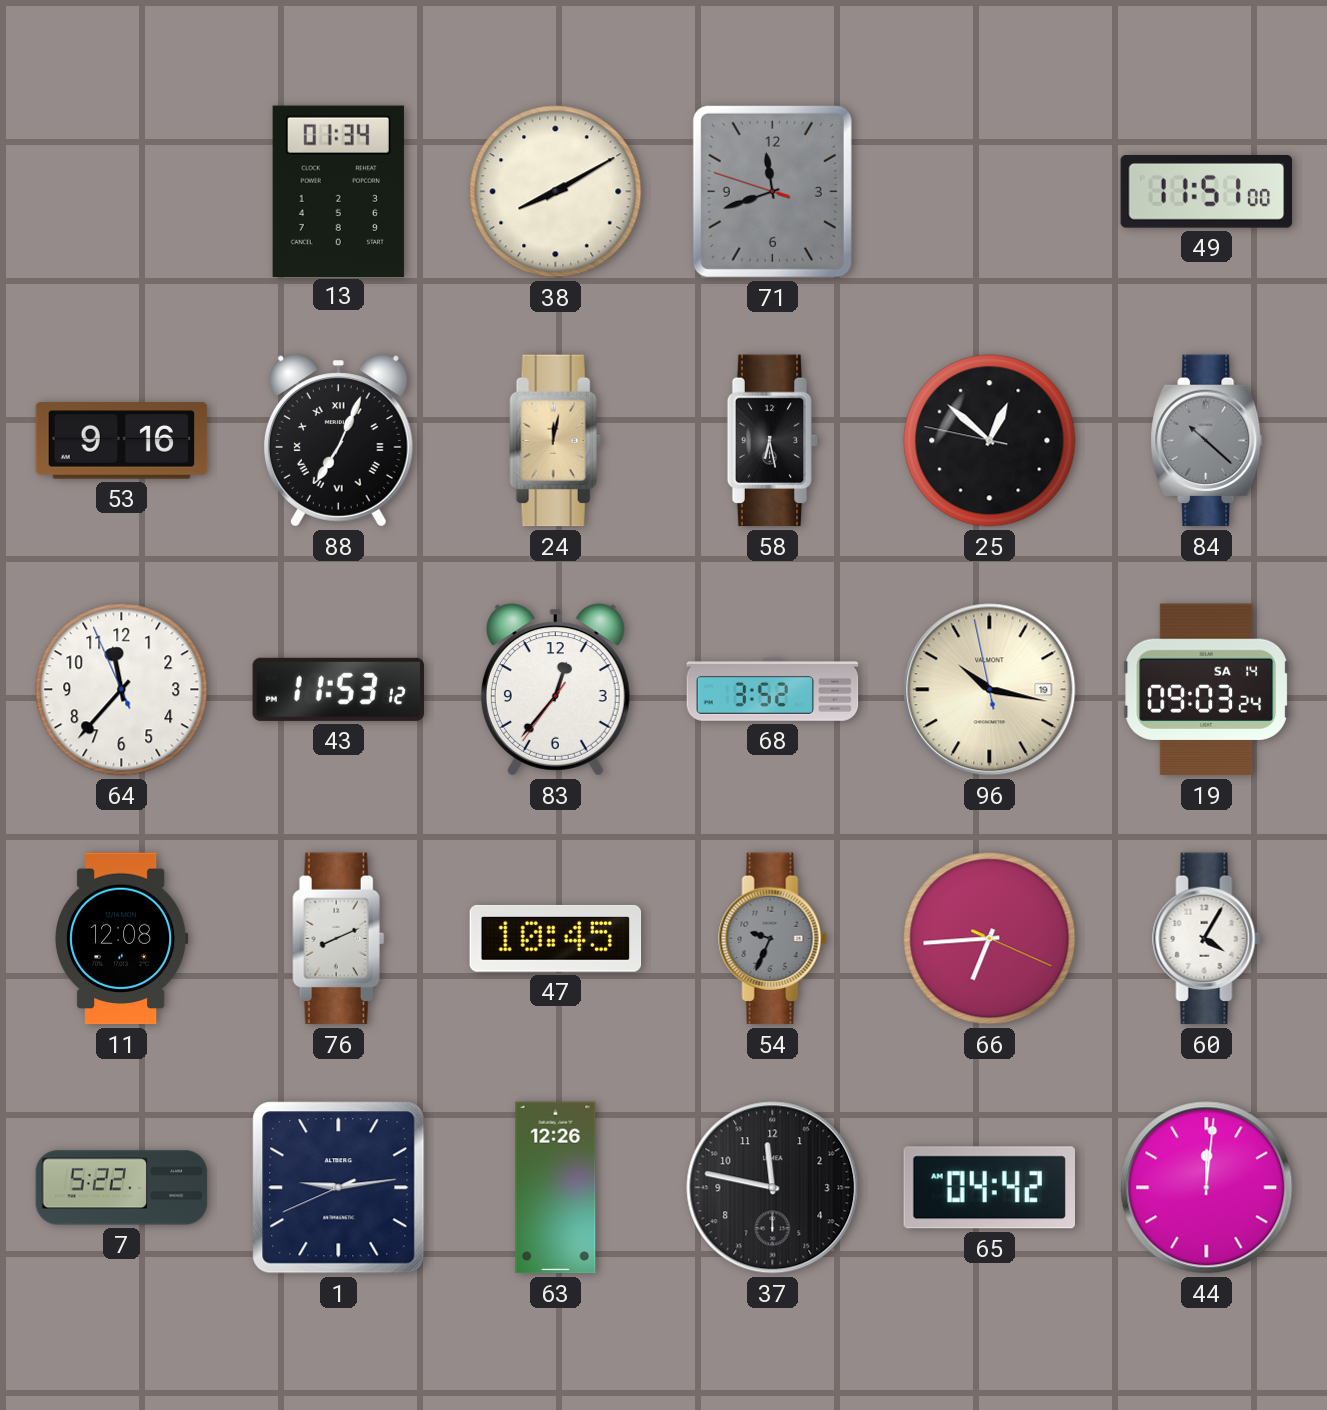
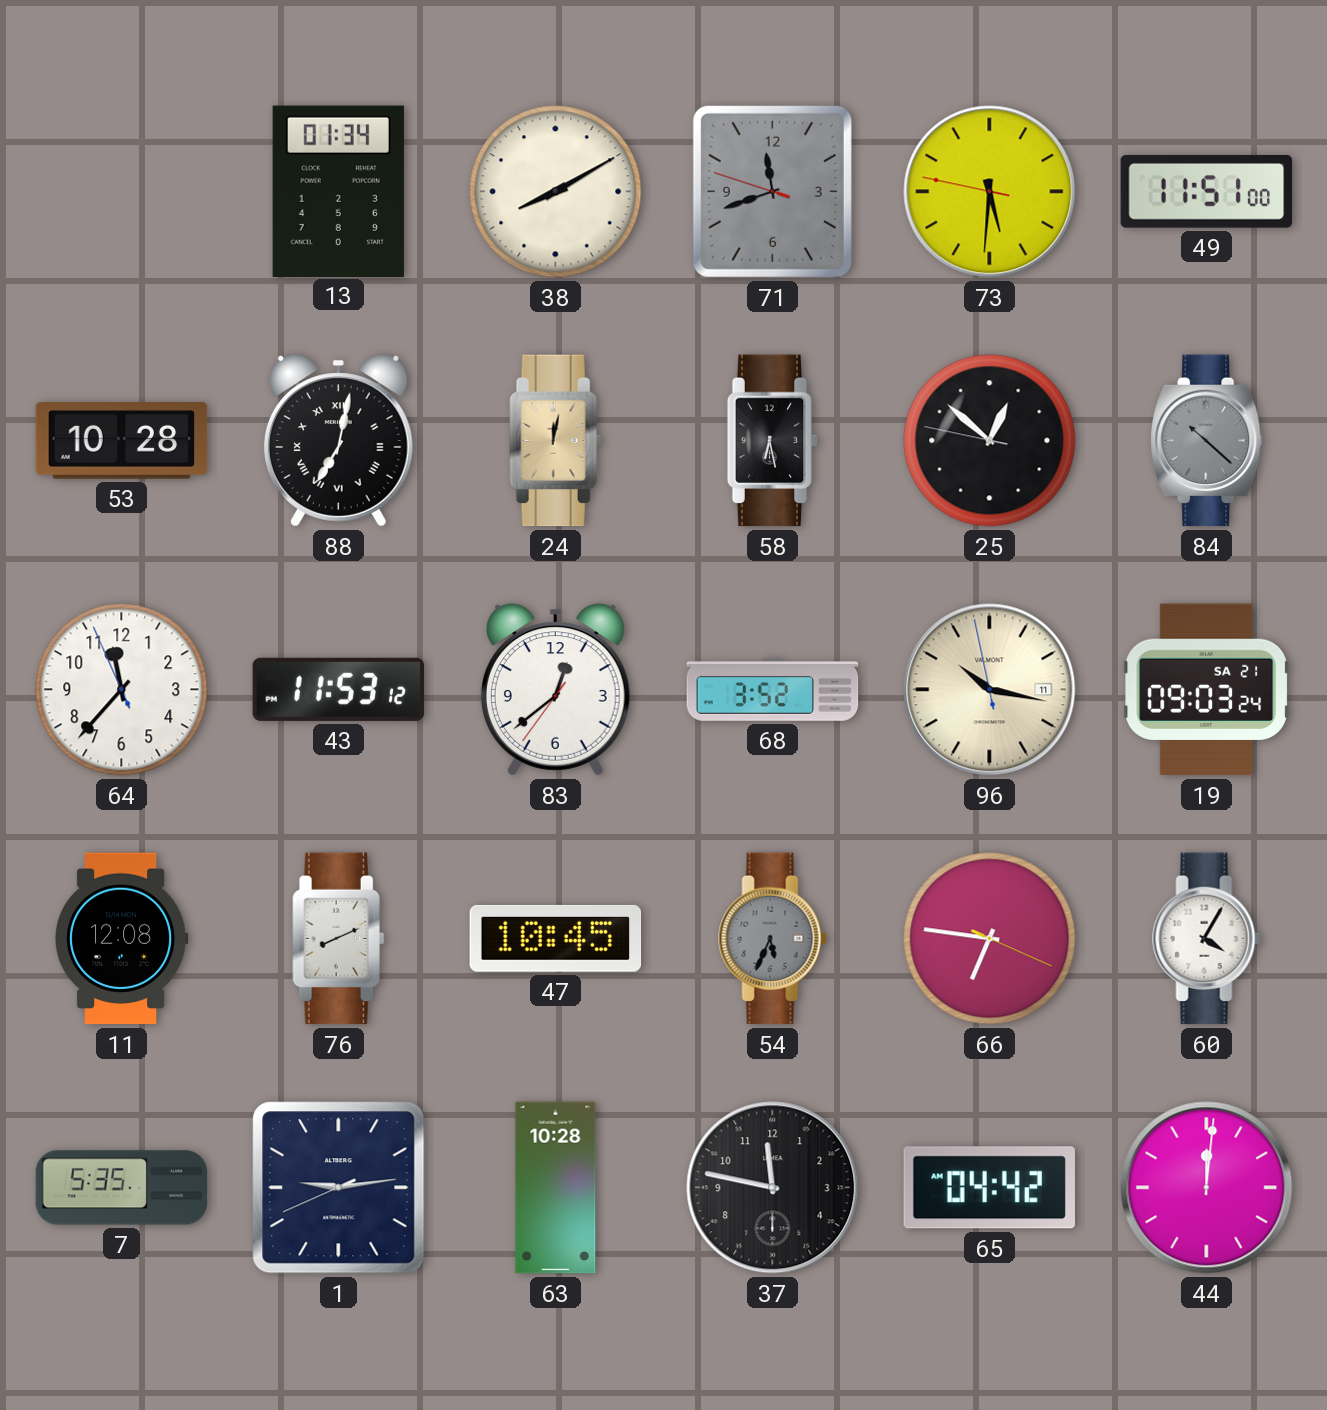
73: none -> 5:30
53: 9:16 -> 10:28
88: 7:04 -> 7:02
83: 12:36 -> 12:38
96 date: 19 -> 11
19 date: SA 14 -> SA 21
54: 9:34 -> 5:34
66: 6:44 -> 6:46
7: 5:22 -> 5:35
63: 12:26 -> 10:28
